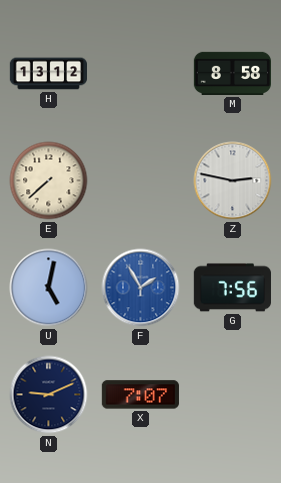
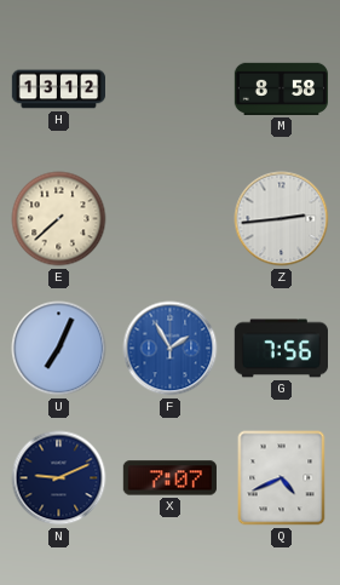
Z: 2:47 -> 2:44
U: 5:02 -> 7:04
Q: none -> 4:41
